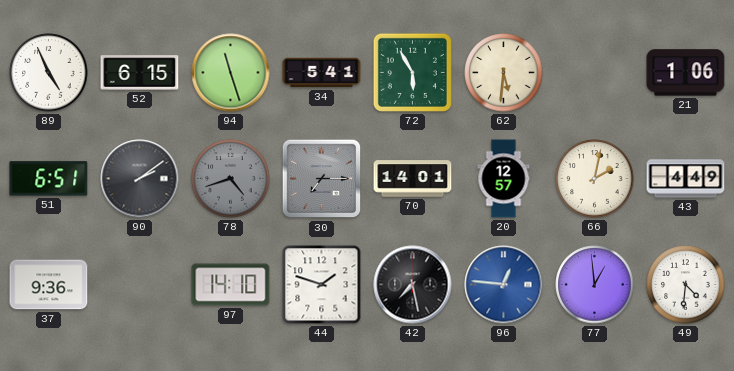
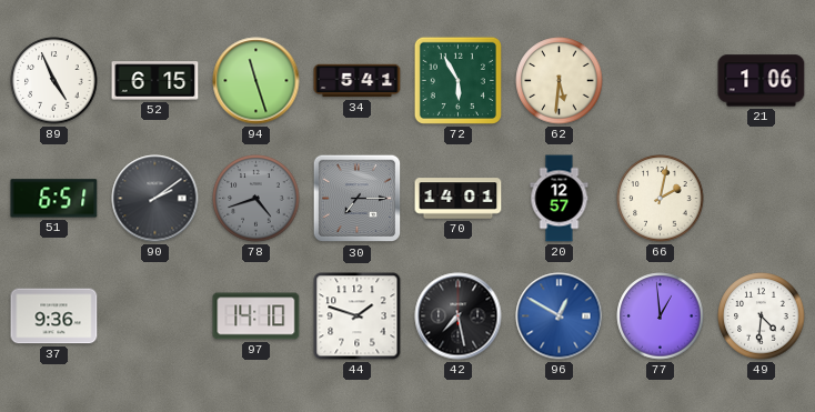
43: 4:49 -> none
96: 12:46 -> 12:50
